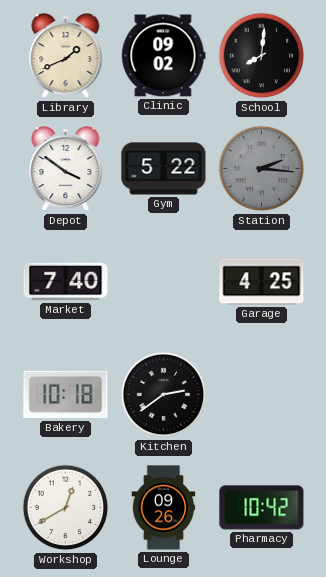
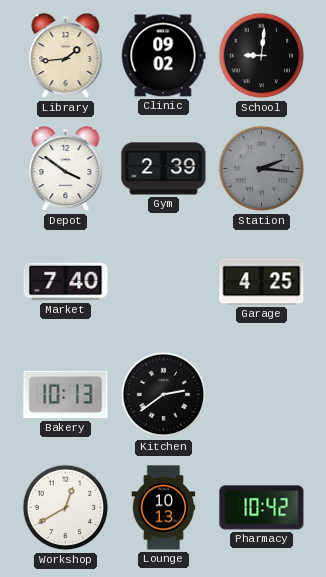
Library: 1:41 -> 1:44
School: 8:01 -> 9:01
Gym: 5:22 -> 2:39
Bakery: 10:18 -> 10:13
Lounge: 09:26 -> 10:13
